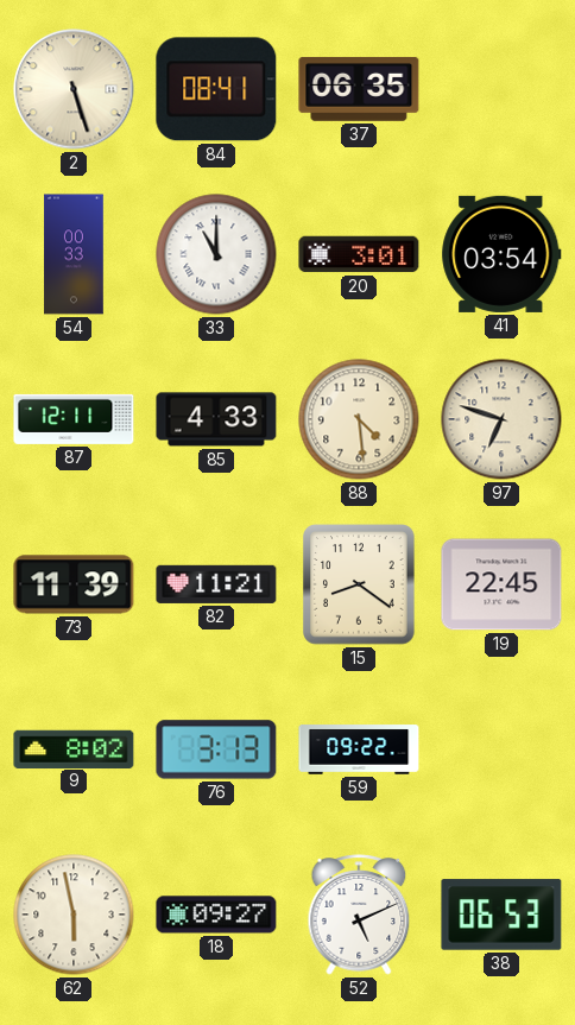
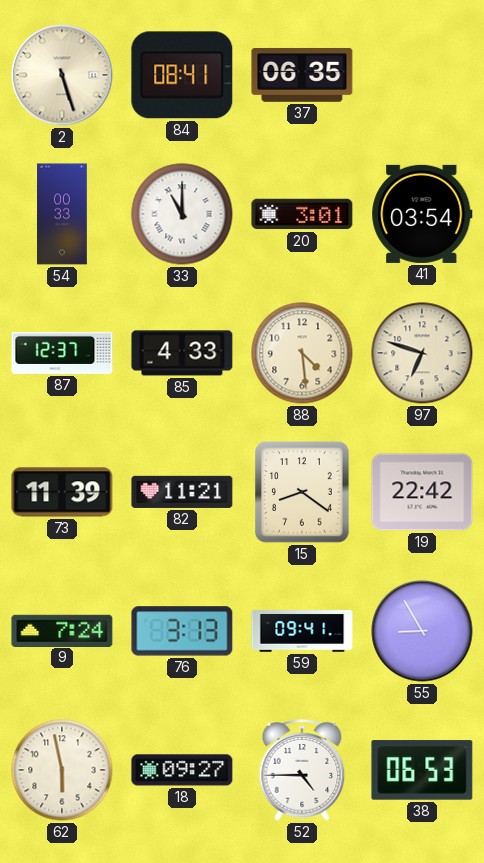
87: 12:11 -> 12:37
19: 22:45 -> 22:42
9: 8:02 -> 7:24
59: 09:22 -> 09:41
55: none -> 8:55
52: 5:11 -> 4:45
